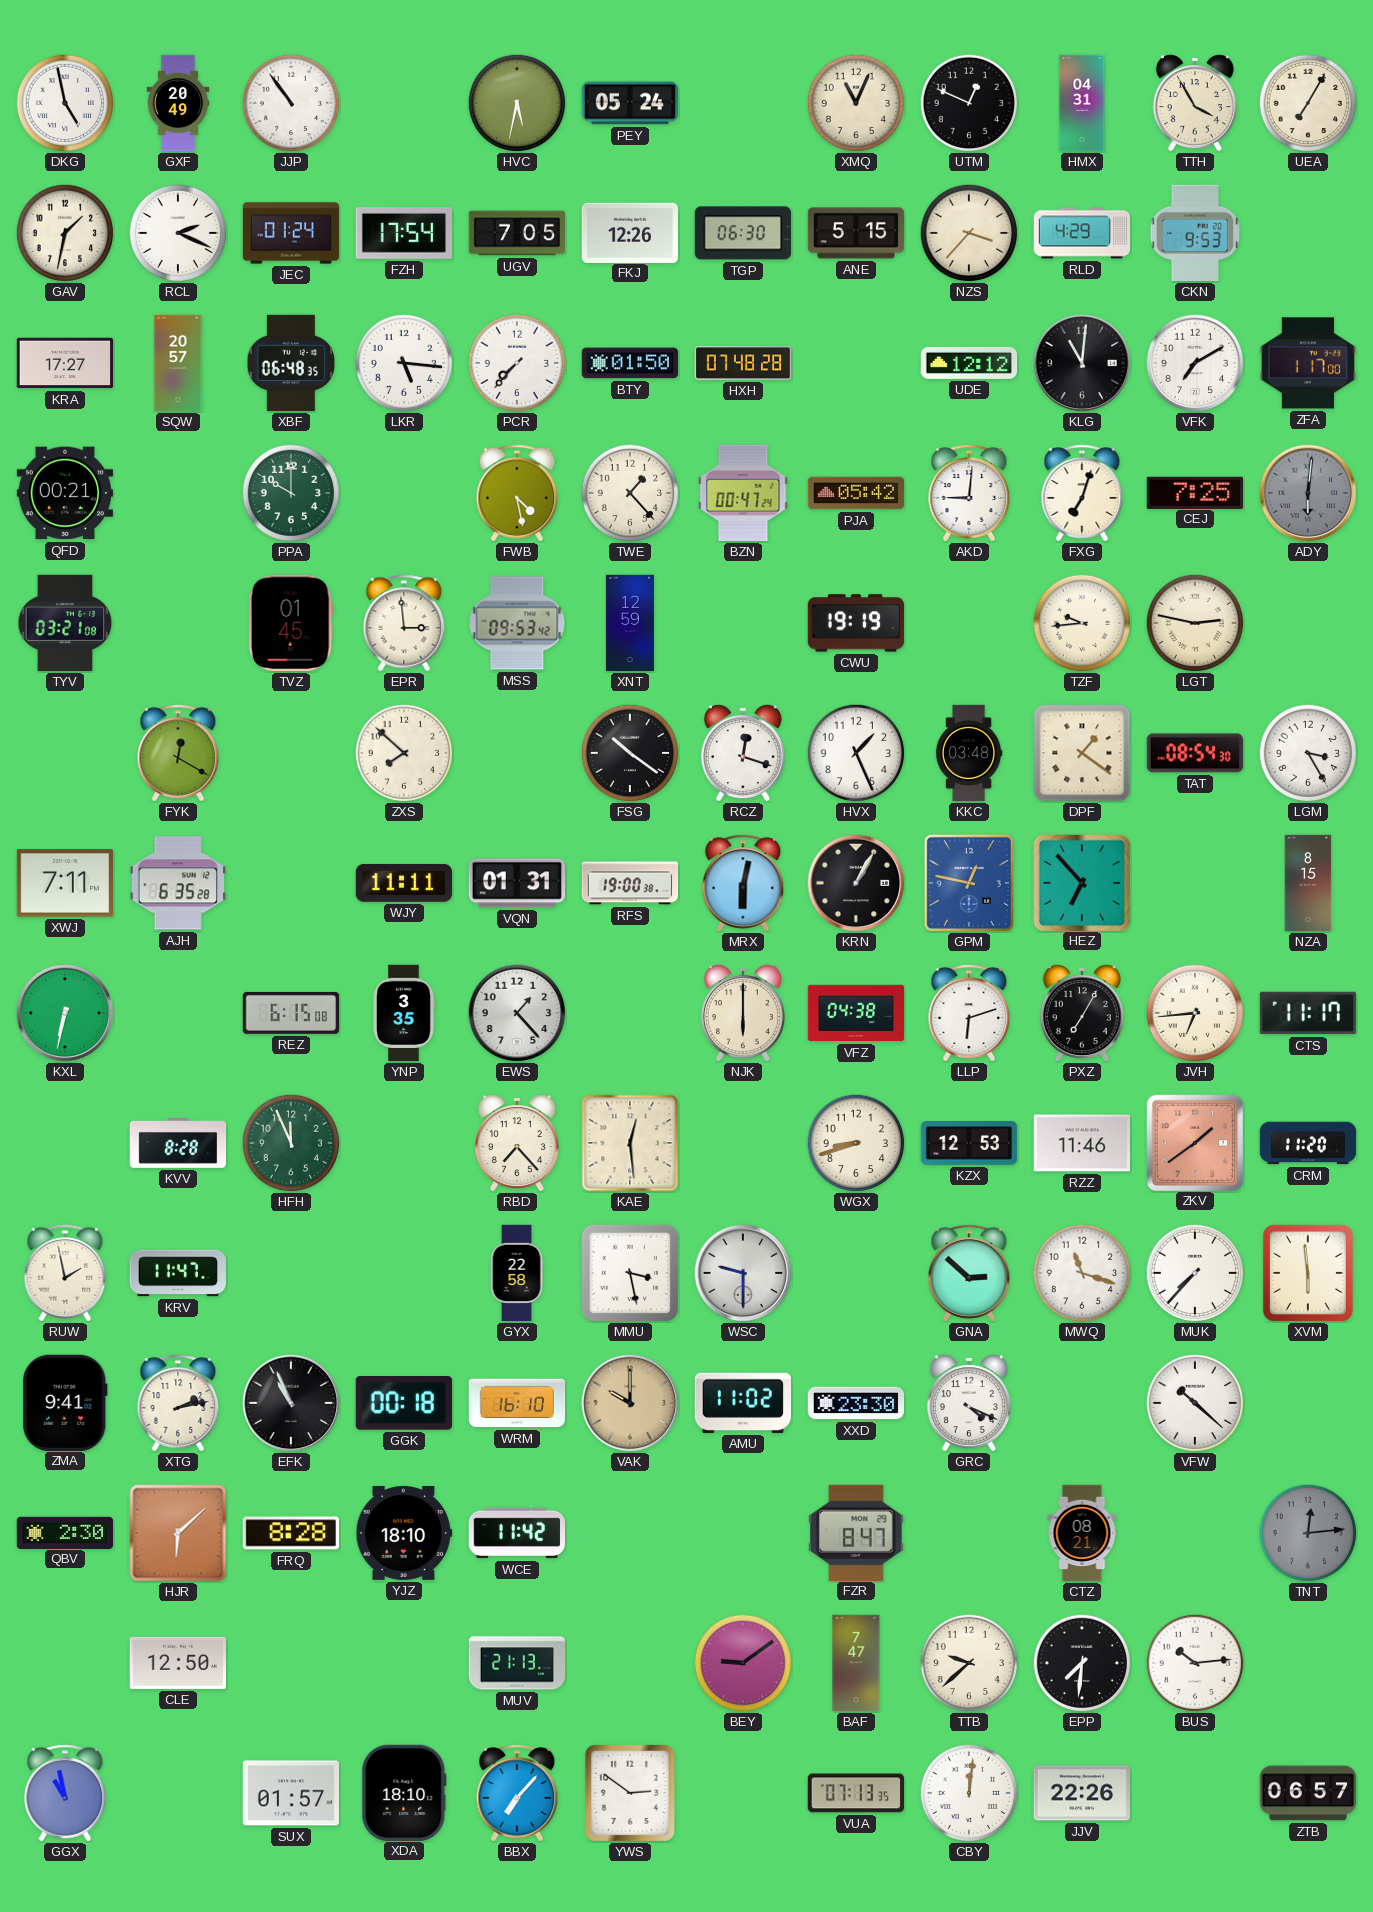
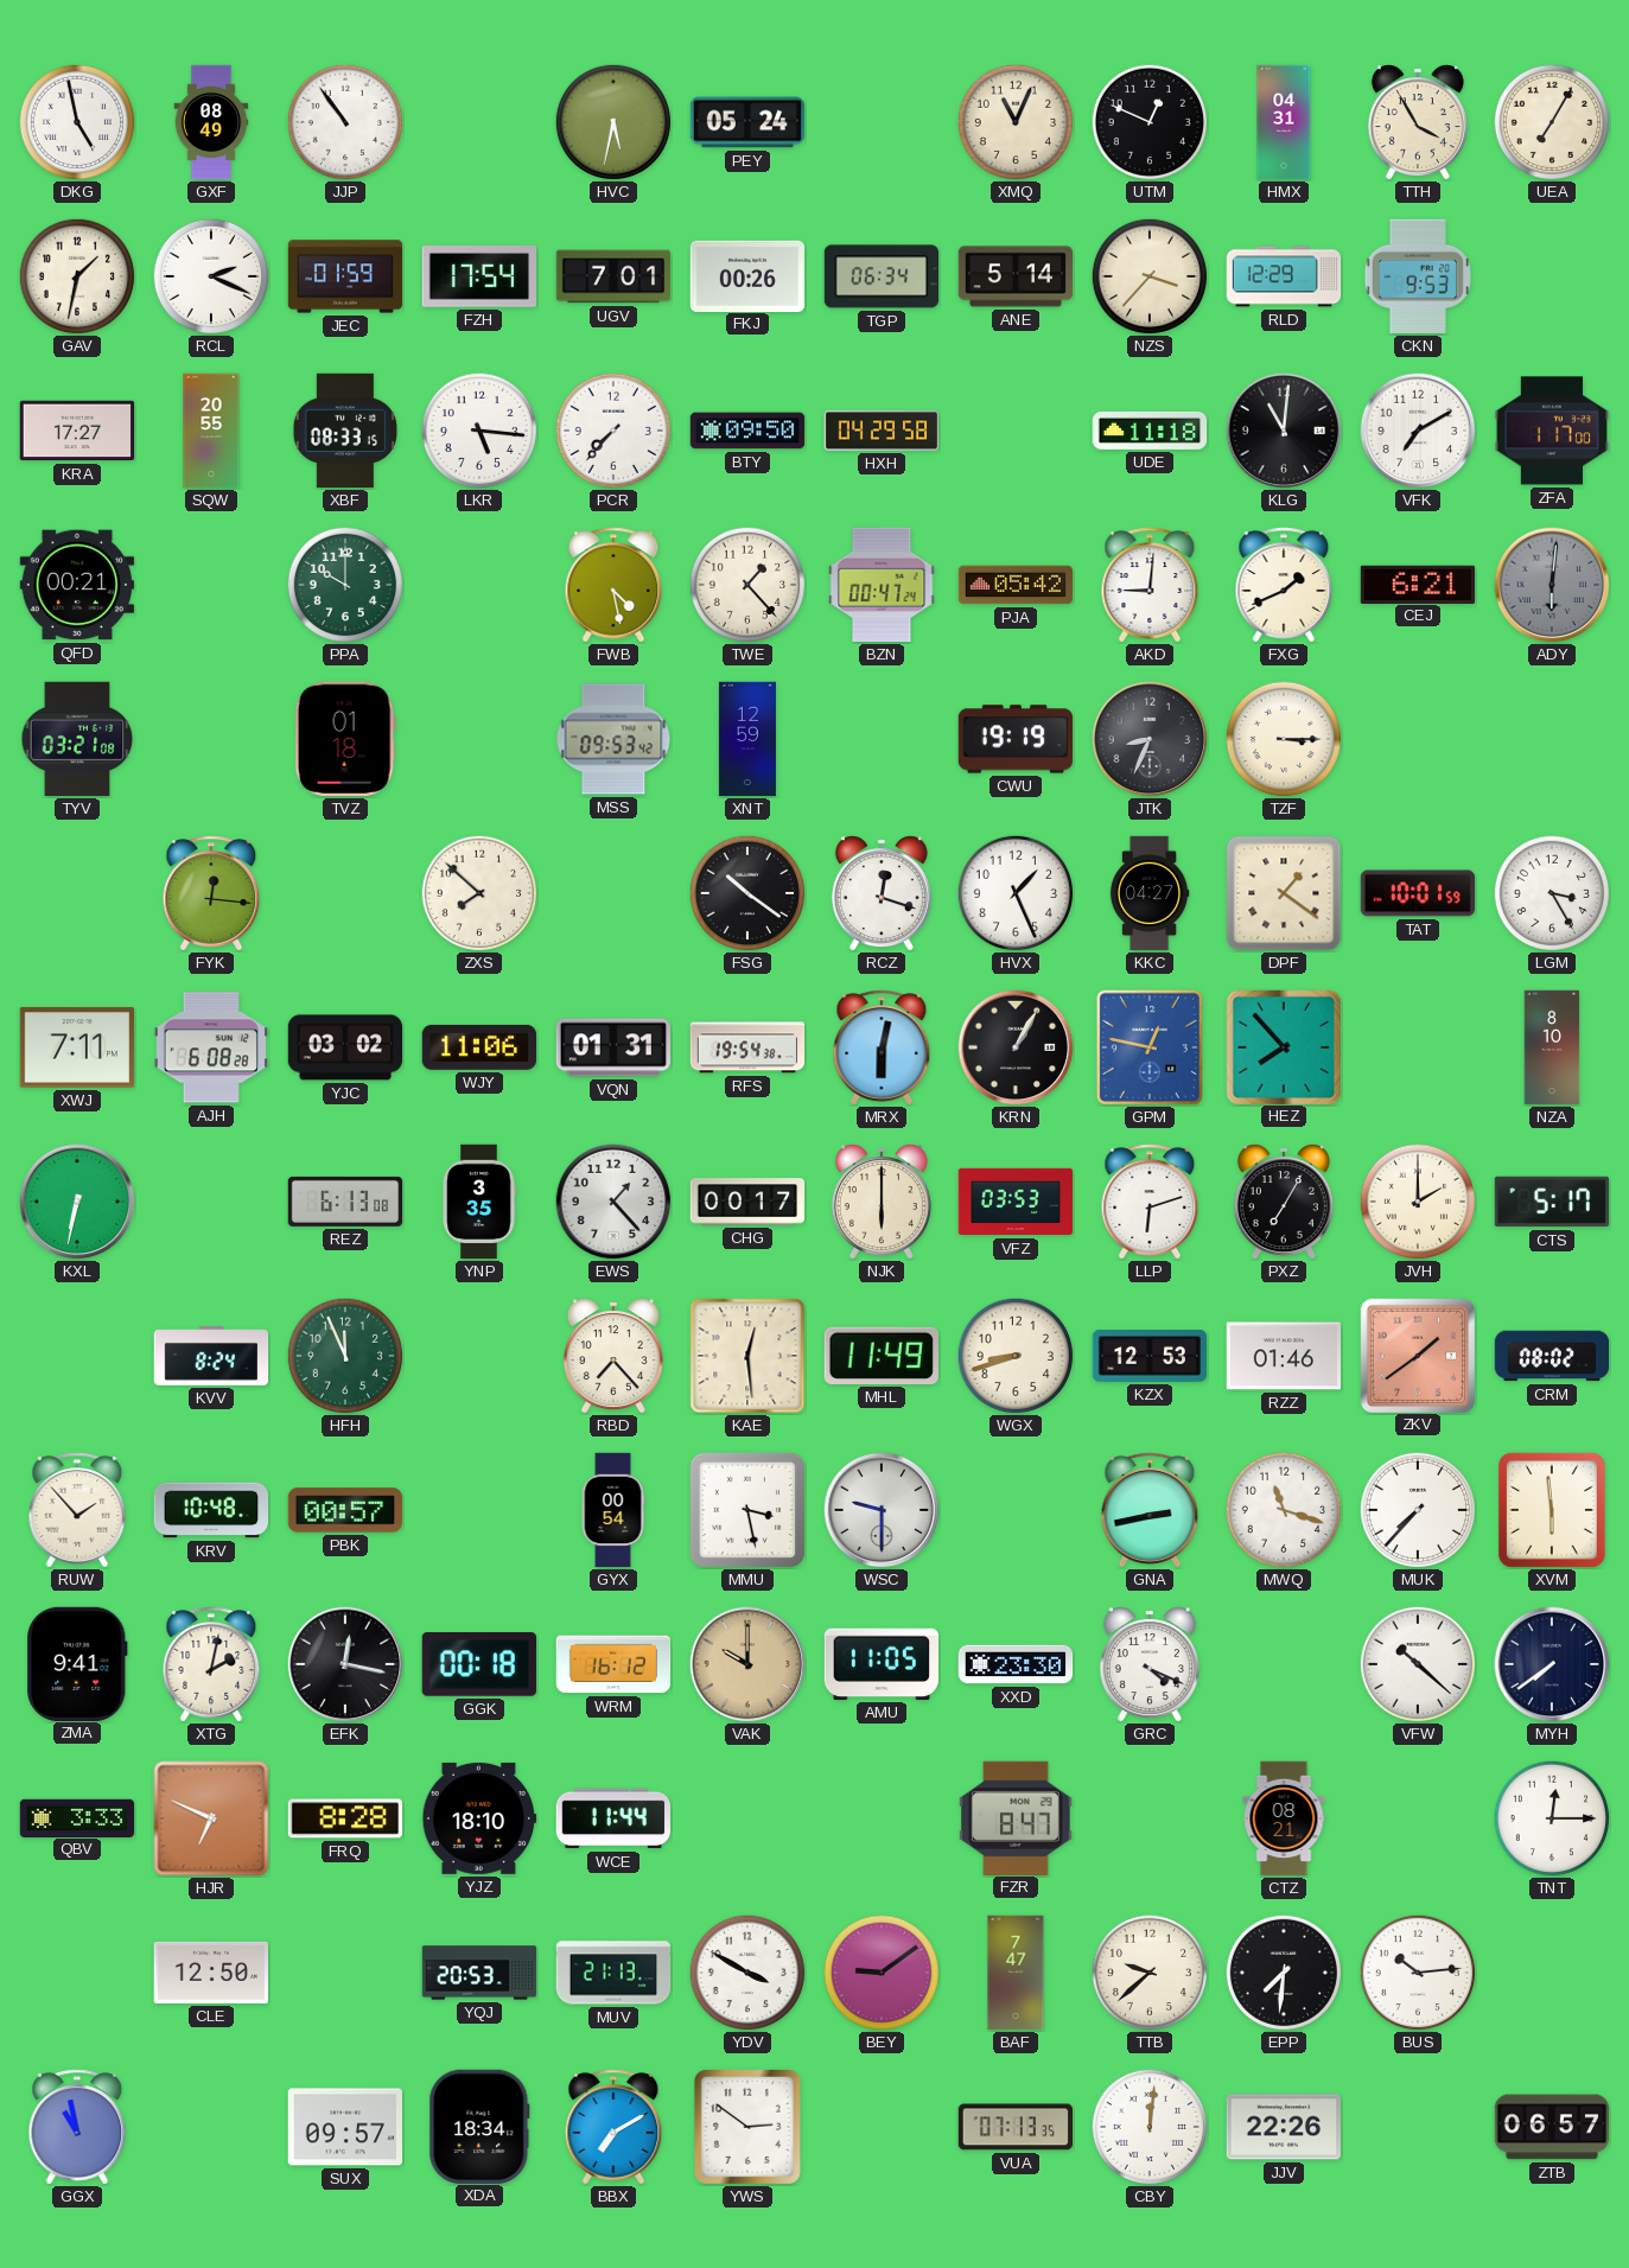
GXF: 20:49 -> 08:49
JEC: 01:24 -> 01:59
UGV: 7:05 -> 7:01
FKJ: 12:26 -> 00:26
TGP: 06:30 -> 06:34
ANE: 5:15 -> 5:14
RLD: 4:29 -> 12:29
SQW: 20:57 -> 20:55
XBF: 06:48 -> 08:33
BTY: 01:50 -> 09:50
HXH: 07:48 -> 04:29
UDE: 12:12 -> 11:18
FXG: 7:03 -> 1:41
CEJ: 7:25 -> 6:21
TVZ: 01:45 -> 01:18
EPR: 2:59 -> none
JTK: none -> 8:34
TZF: 9:44 -> 3:15
LGT: 2:47 -> none
FYK: 12:20 -> 12:16
KKC: 03:48 -> 04:27
TAT: 08:54 -> 10:01
AJH: 6:35 -> 6:08
YJC: none -> 03:02
WJY: 11:11 -> 11:06
RFS: 19:00 -> 19:54
HEZ: 6:53 -> 7:53
NZA: 8:15 -> 8:10
REZ: 6:15 -> 6:13
CHG: none -> 00:17
VFZ: 04:38 -> 03:53
JVH: 6:44 -> 2:00
CTS: 11:17 -> 5:17
KVV: 8:28 -> 8:24
MHL: none -> 11:49
RZZ: 11:46 -> 01:46
CRM: 11:20 -> 08:02
RUW: 1:58 -> 1:53
KRV: 11:47 -> 10:48
PBK: none -> 00:57
GYX: 22:58 -> 00:54
GNA: 2:52 -> 2:43
XTG: 2:13 -> 2:02
EFK: 10:56 -> 12:17
WRM: 16:10 -> 16:12
AMU: 11:02 -> 11:05
MYH: none -> 7:39
QBV: 2:30 -> 3:33
HJR: 6:08 -> 6:49
WCE: 11:42 -> 11:44
TNT: 12:14 -> 12:15
TNT dial: grey -> white
YQJ: none -> 20:53
YDV: none -> 3:50
SUX: 01:57 -> 09:57
XDA: 18:10 -> 18:34
BBX: 7:07 -> 7:10
